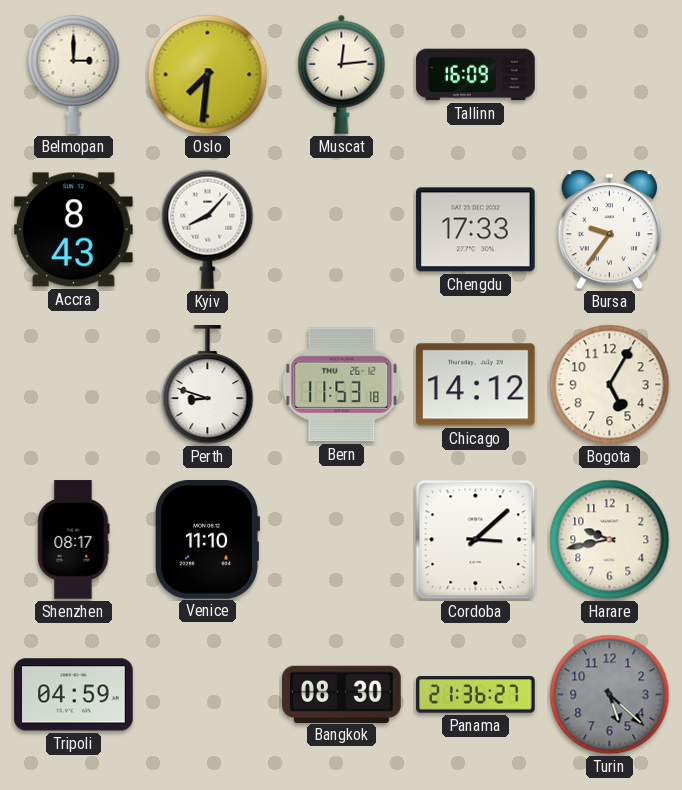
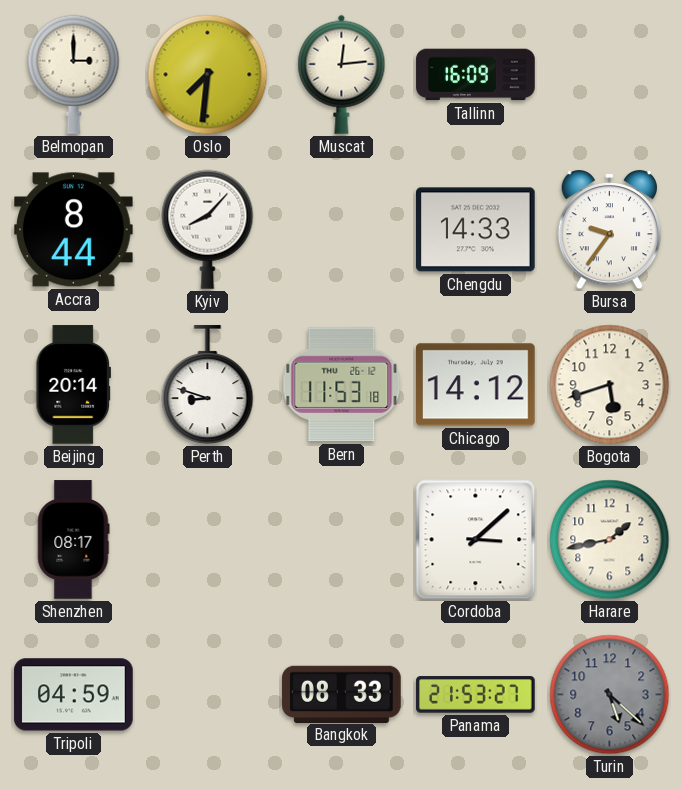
Accra: 8:43 -> 8:44
Chengdu: 17:33 -> 14:33
Beijing: none -> 20:14
Bogota: 5:05 -> 5:42
Venice: 11:10 -> none
Harare: 9:43 -> 1:43
Bangkok: 08:30 -> 08:33
Panama: 21:36 -> 21:53
